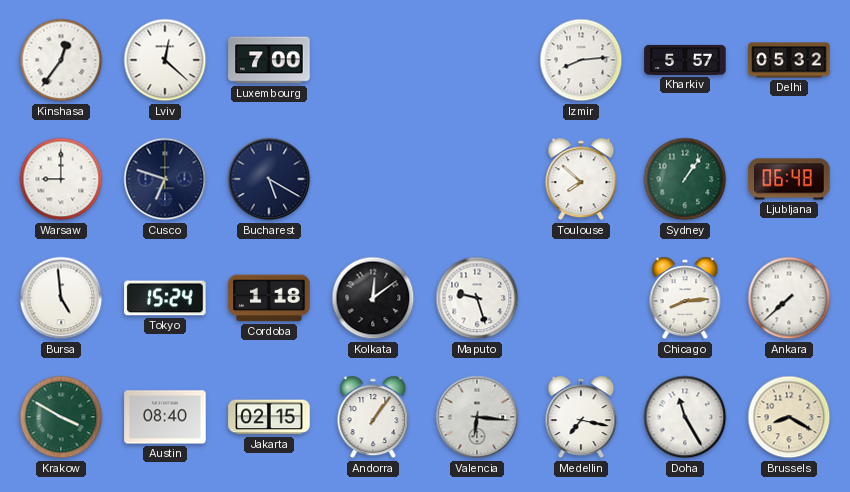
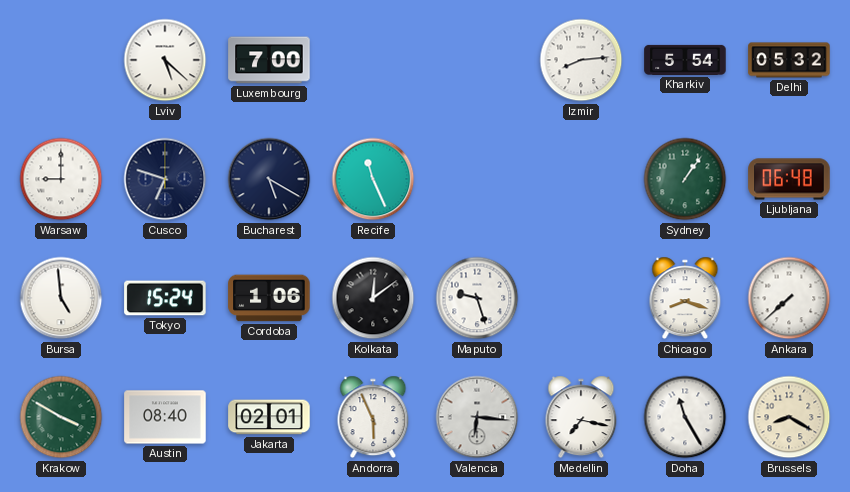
Kinshasa: 12:36 -> none
Lviv: 12:22 -> 5:22
Kharkiv: 5:57 -> 5:54
Recife: none -> 11:26
Toulouse: 7:52 -> none
Cordoba: 1:18 -> 1:06
Chicago: 8:14 -> 8:18
Jakarta: 02:15 -> 02:01
Andorra: 1:06 -> 5:56
